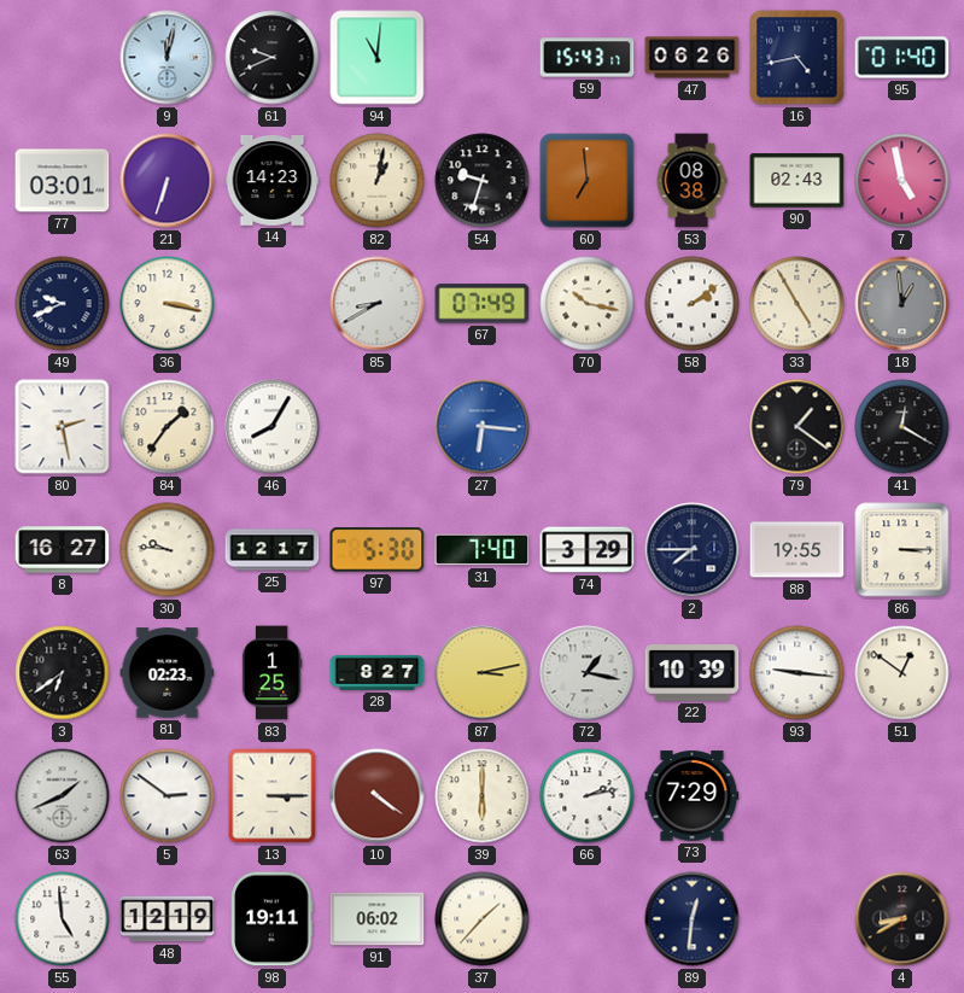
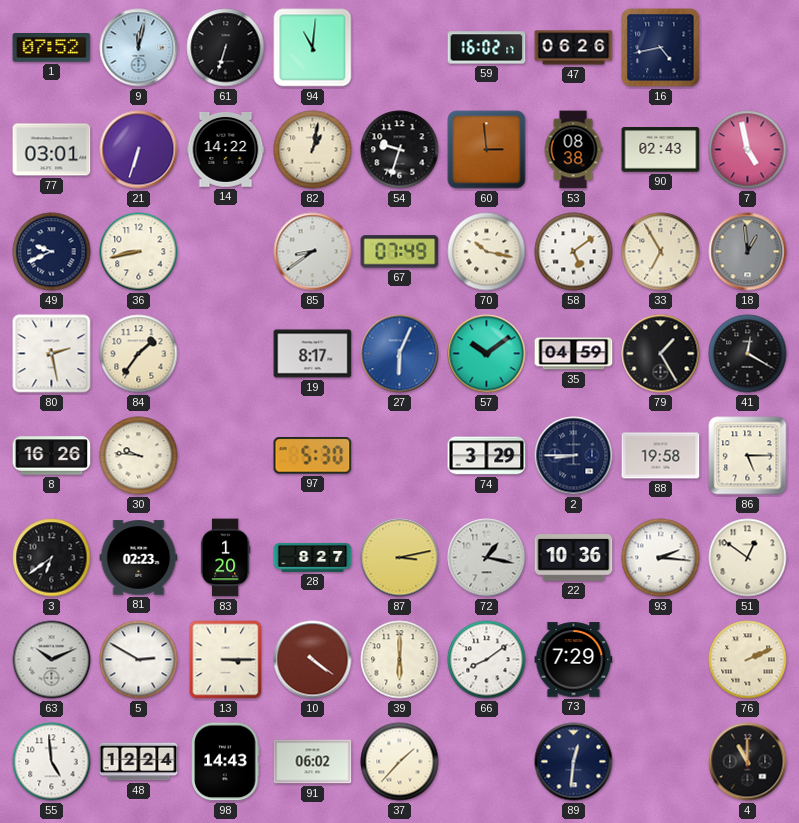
1: none -> 07:52
61: 9:41 -> 6:33
59: 15:43 -> 16:02
95: 01:40 -> none
14: 14:23 -> 14:22
60: 6:59 -> 2:59
36: 3:17 -> 8:43
85: 8:40 -> 8:39
58: 2:09 -> 5:09
33: 4:55 -> 6:55
46: 8:05 -> none
19: none -> 8:17
27: 6:16 -> 6:04
57: none -> 10:09
35: none -> 04:59
79: 1:21 -> 1:25
8: 16:27 -> 16:26
25: 12:17 -> none
31: 7:40 -> none
2: 7:45 -> 8:45
88: 19:55 -> 19:58
86: 3:15 -> 5:15
83: 1:25 -> 1:20
22: 10:39 -> 10:36
93: 9:16 -> 2:16
63: 1:41 -> 10:11
5: 2:51 -> 2:50
66: 2:13 -> 8:09
76: none -> 2:11
48: 12:19 -> 12:24
98: 19:11 -> 14:43
4: 8:40 -> 11:00
